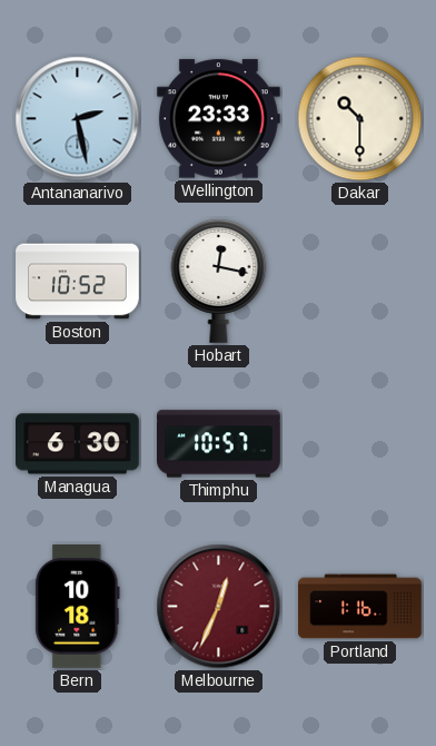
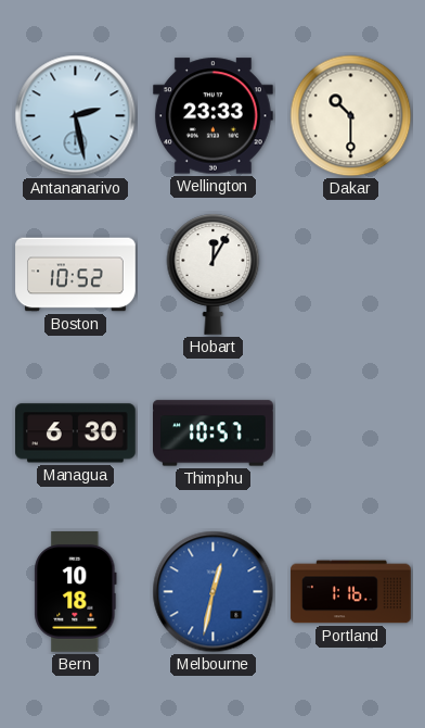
Hobart: 12:17 -> 12:05
Melbourne: 12:34 -> 12:32
Melbourne dial: burgundy -> blue
